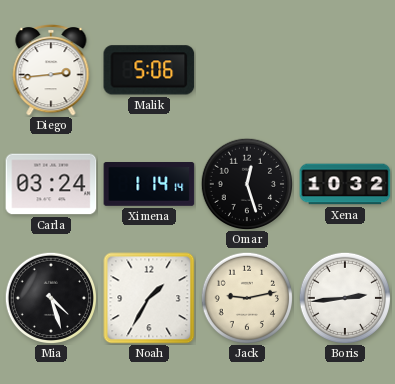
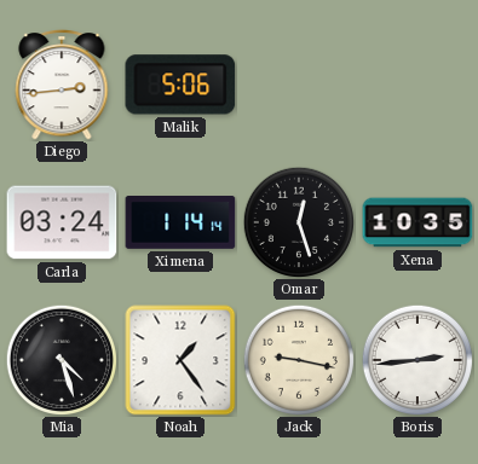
Xena: 10:32 -> 10:35
Noah: 1:35 -> 1:24
Jack: 9:13 -> 9:17
